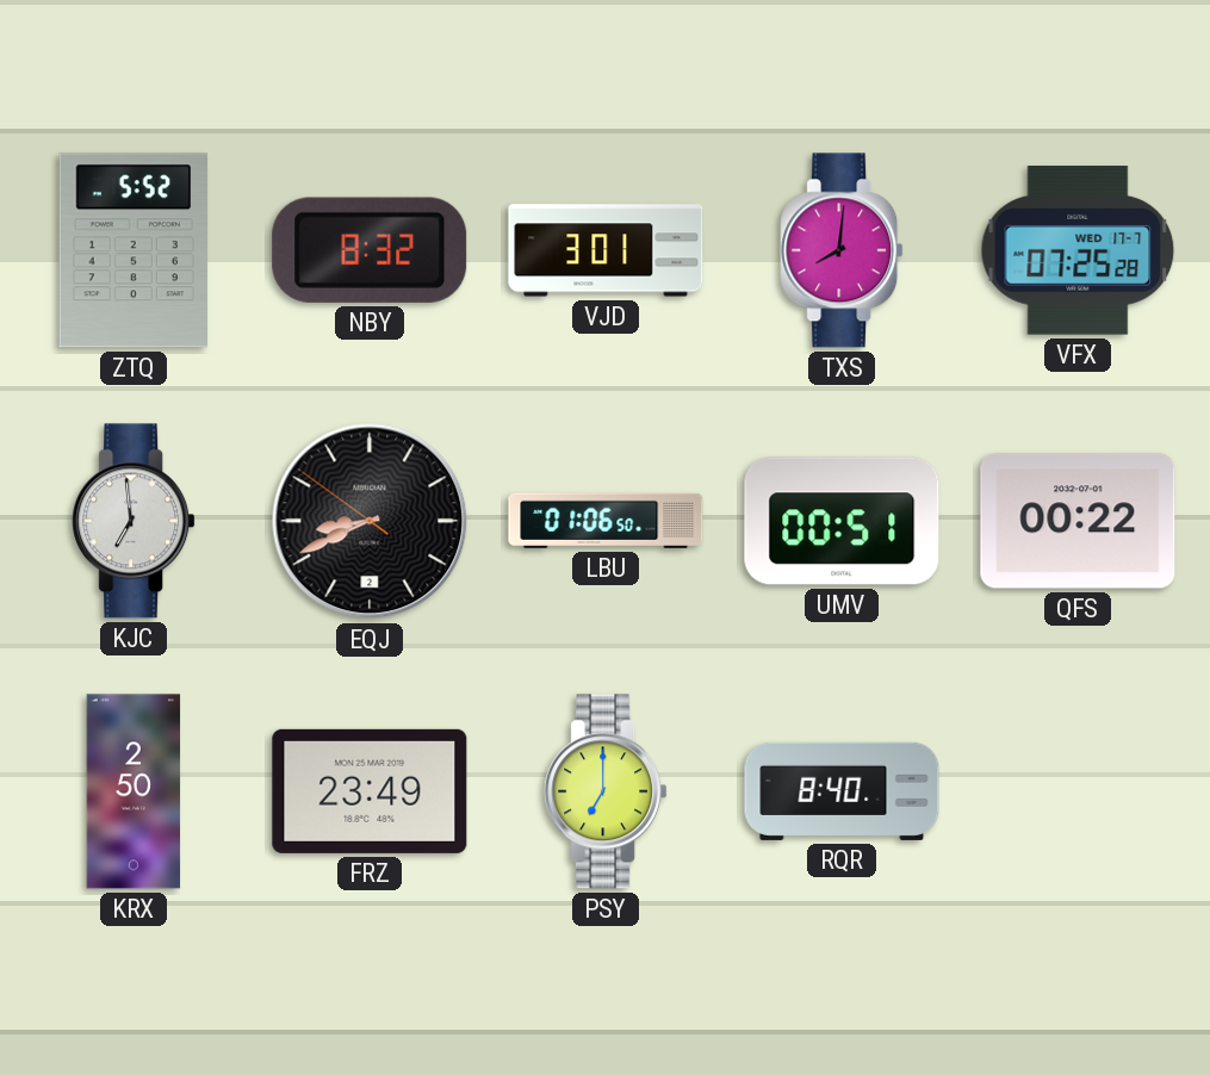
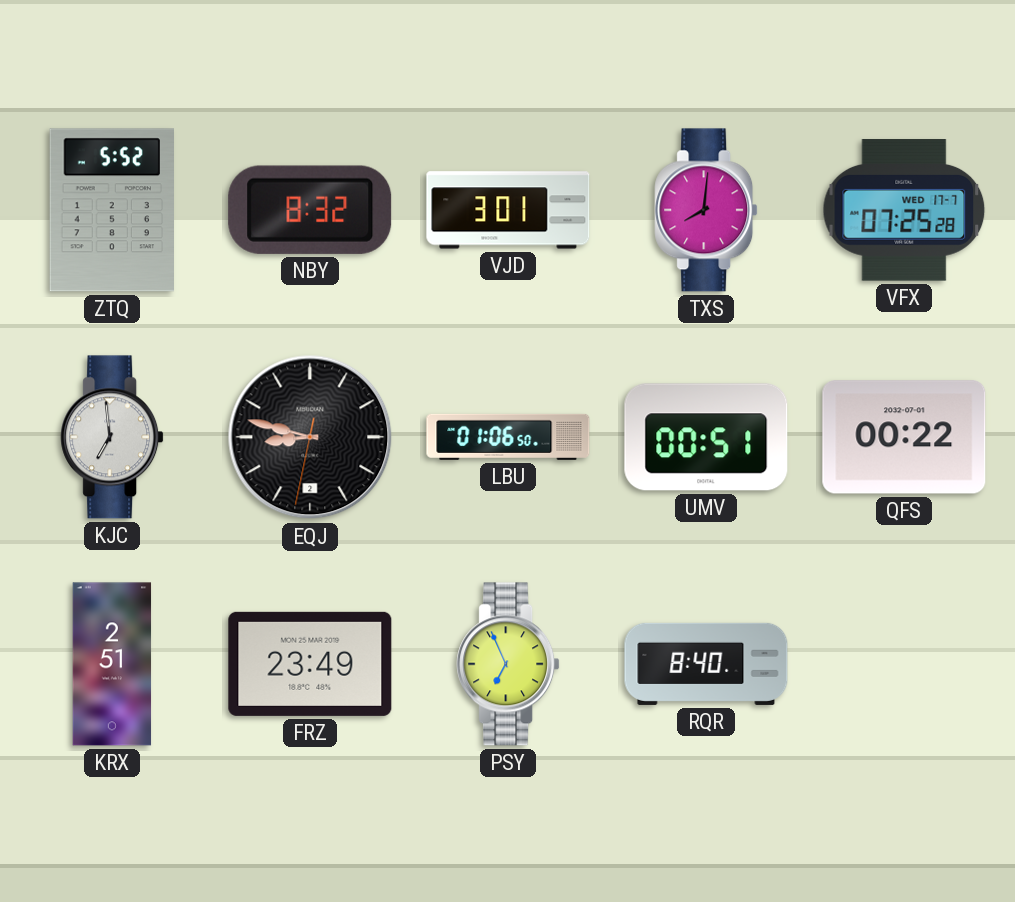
EQJ: 8:40 -> 8:47
KRX: 2:50 -> 2:51
PSY: 7:00 -> 6:56
